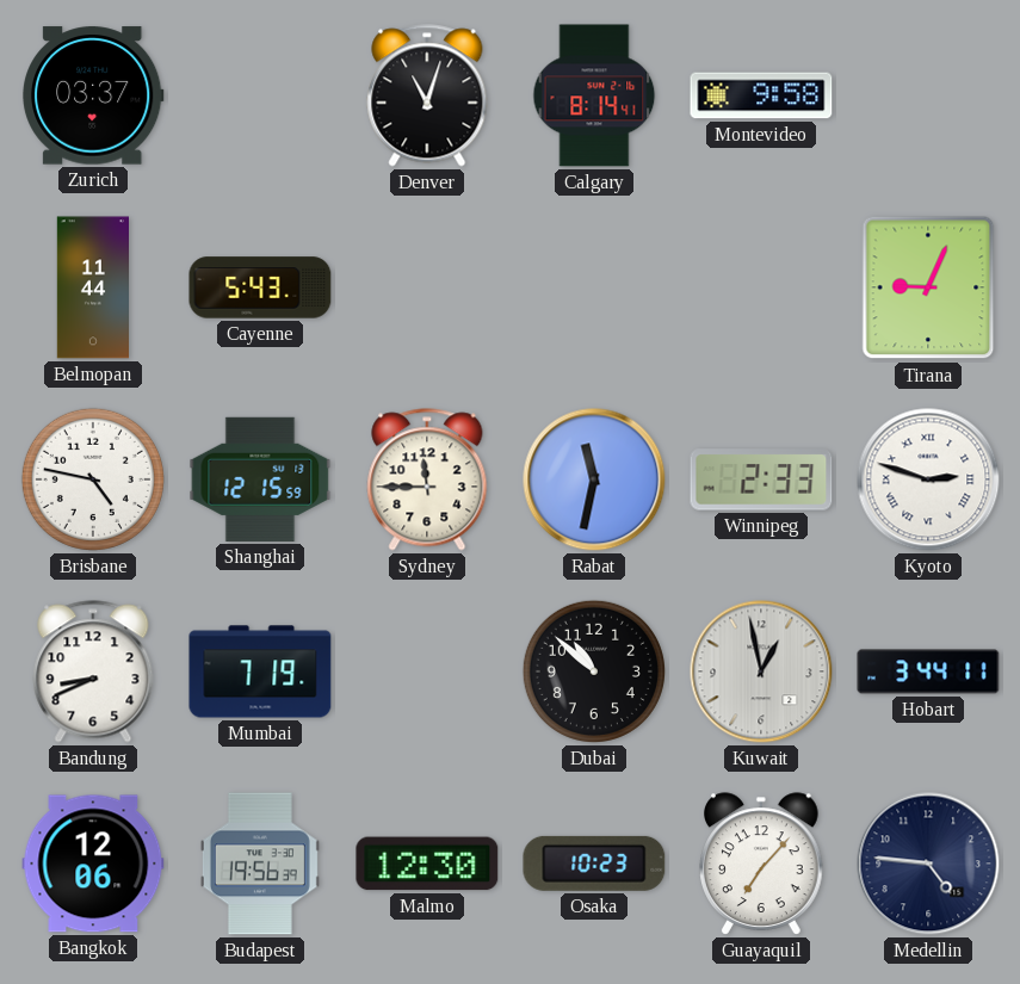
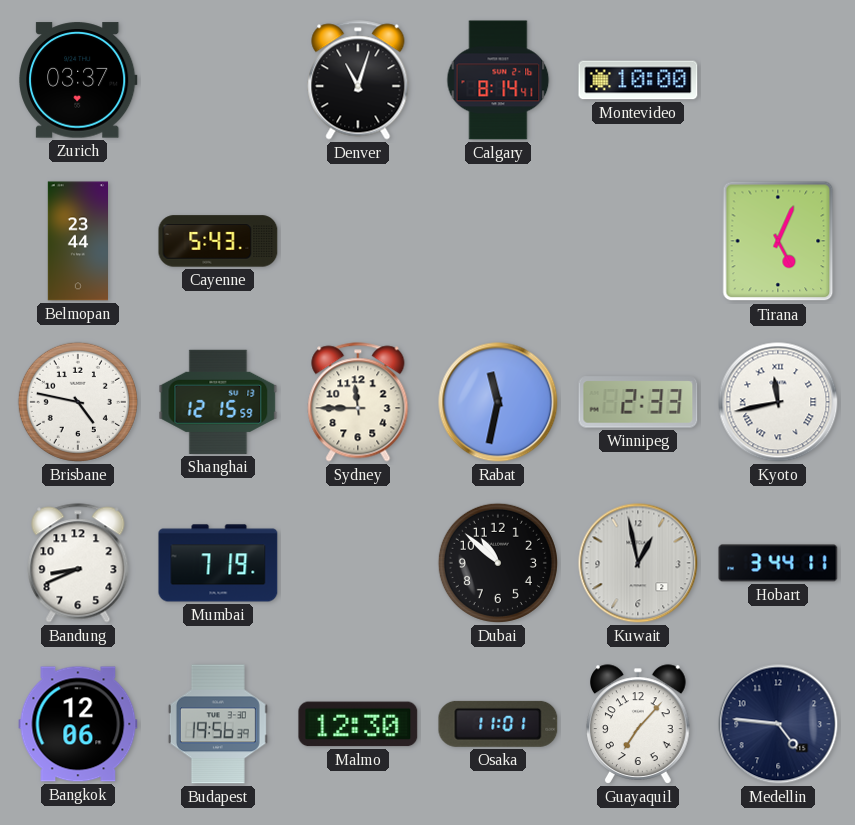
Montevideo: 9:58 -> 10:00
Belmopan: 11:44 -> 23:44
Tirana: 9:04 -> 5:04
Kyoto: 2:48 -> 11:43
Osaka: 10:23 -> 11:01
